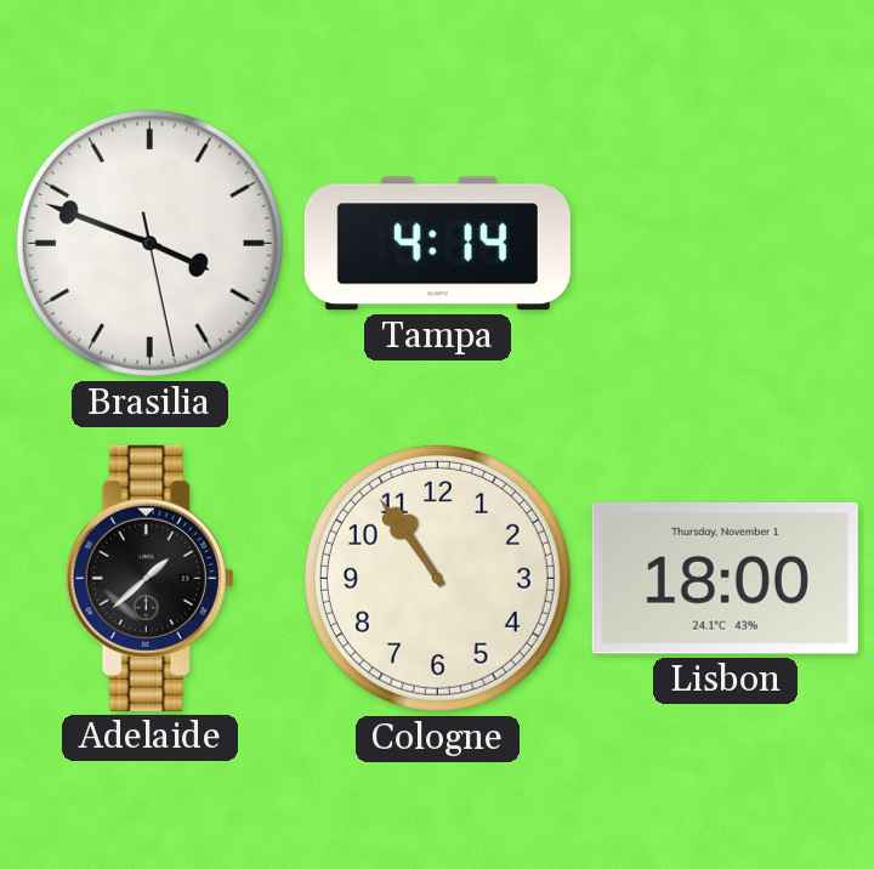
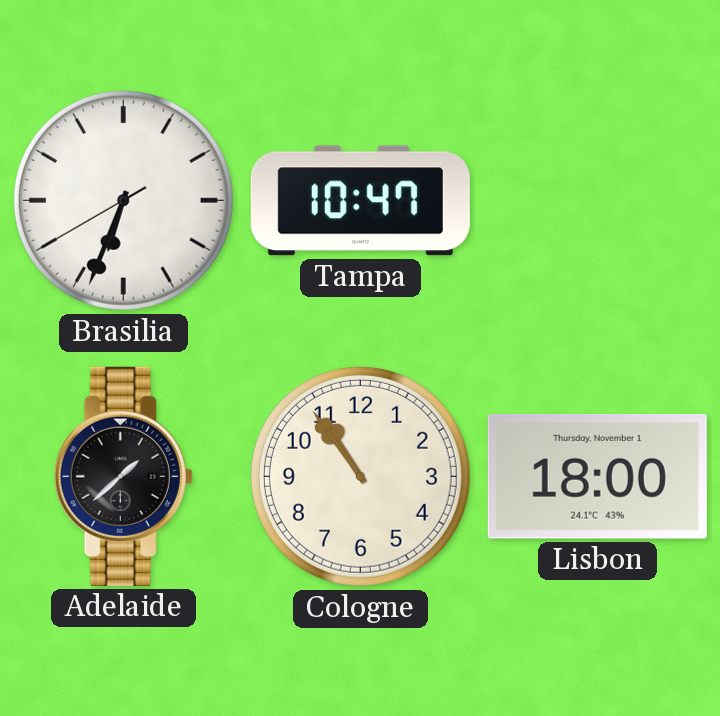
Brasilia: 3:48 -> 6:33
Tampa: 4:14 -> 10:47
